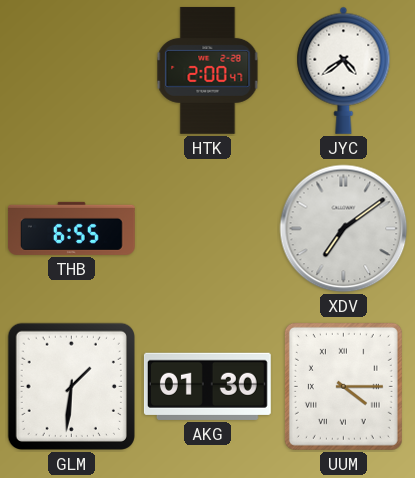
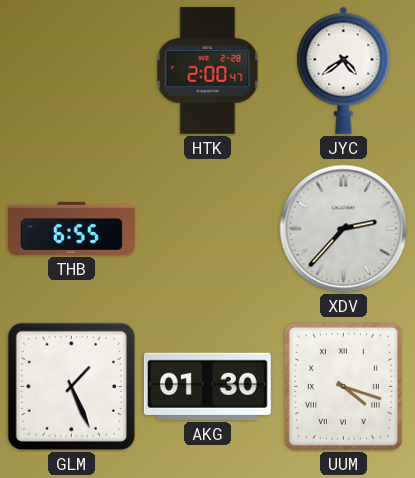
XDV: 7:09 -> 2:37
GLM: 1:31 -> 1:26
UUM: 4:15 -> 4:18
